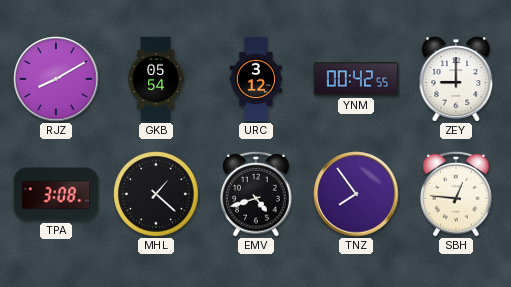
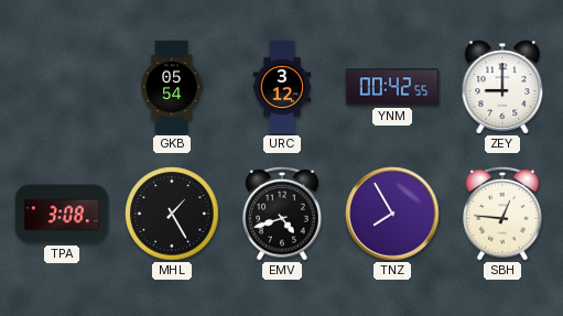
RJZ: 8:10 -> none
MHL: 1:22 -> 1:25
TNZ: 7:54 -> 7:55
